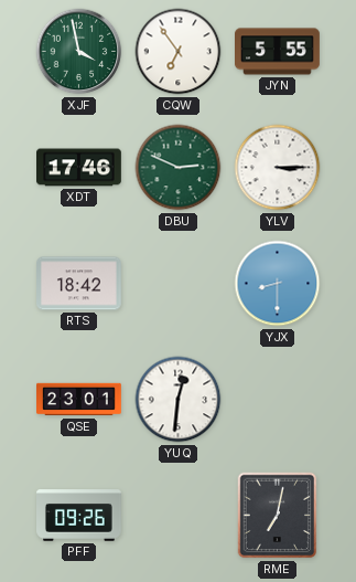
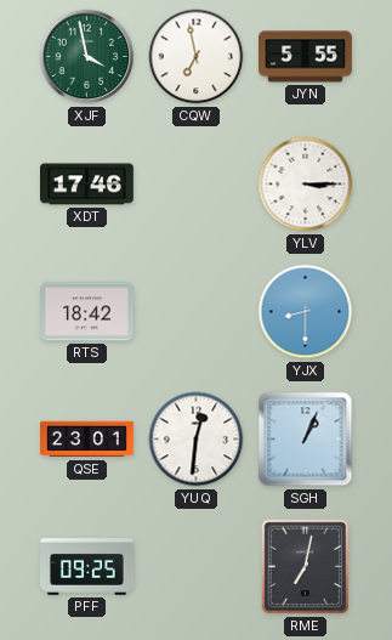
CQW: 6:54 -> 6:58
DBU: 2:49 -> none
SGH: none -> 1:04
PFF: 09:26 -> 09:25
